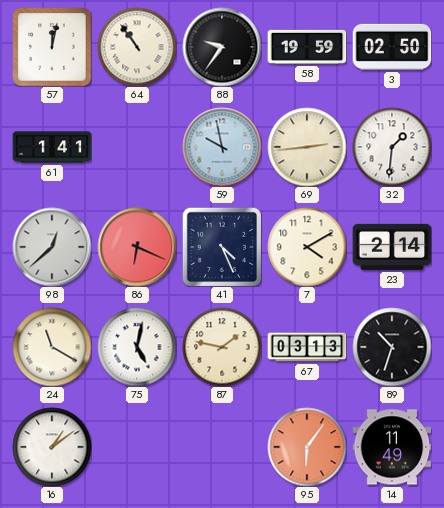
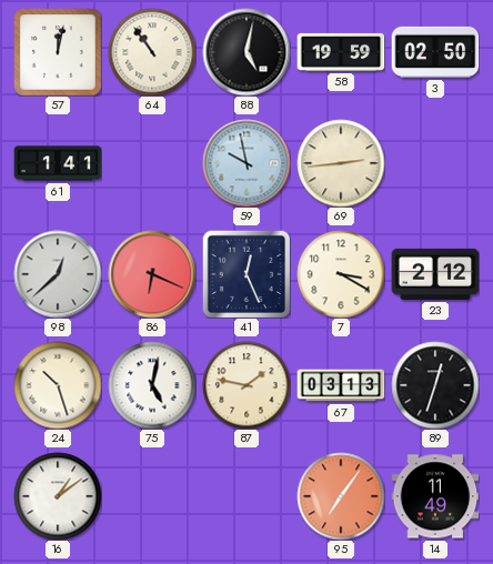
88: 9:36 -> 5:02
32: 1:31 -> none
41: 4:26 -> 12:26
7: 4:10 -> 3:20
23: 2:14 -> 2:12
24: 11:20 -> 10:27
89: 10:33 -> 12:33
95: 6:06 -> 7:06
